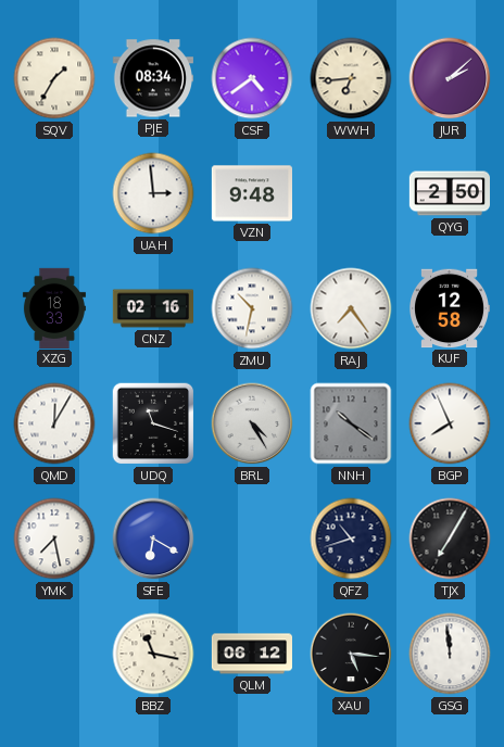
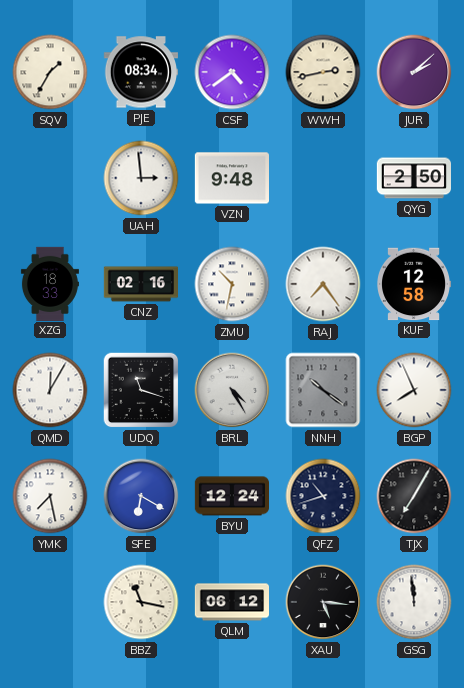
WWH: 6:44 -> 2:43
BYU: none -> 12:24
